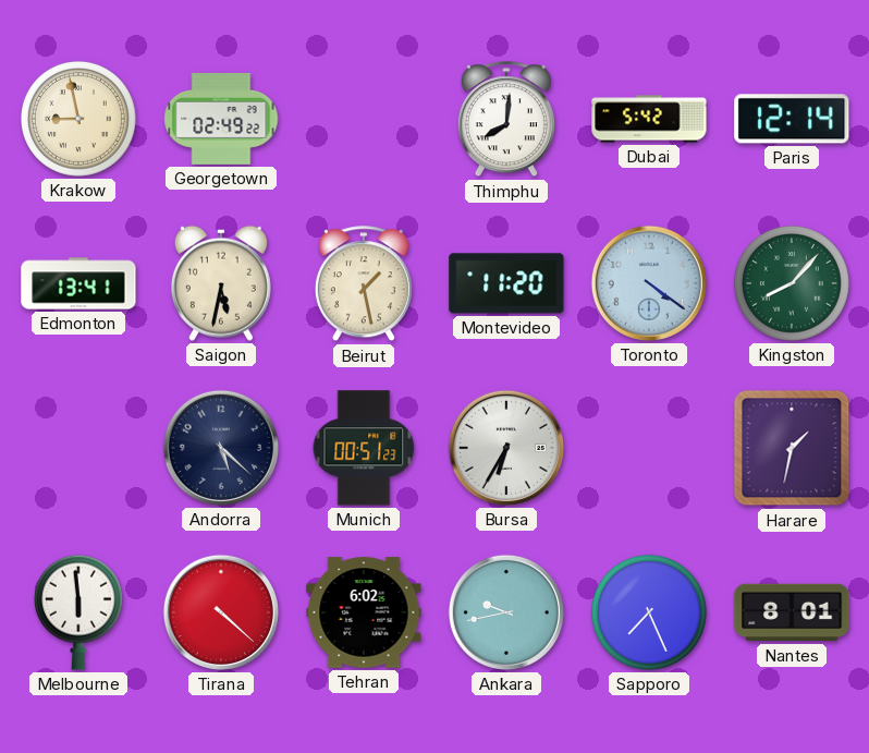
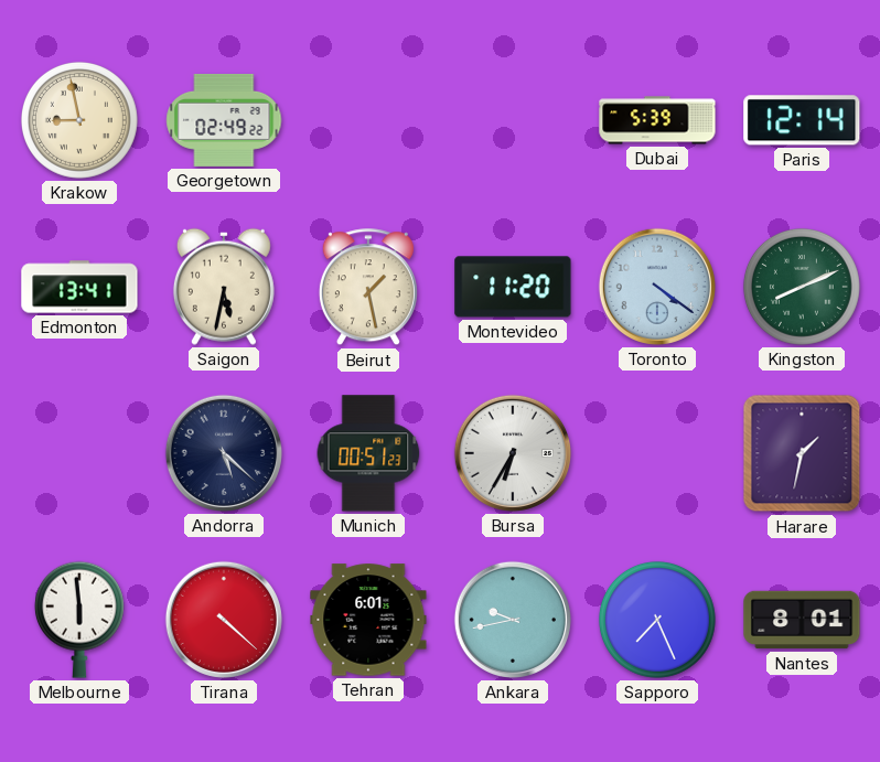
Thimphu: 8:01 -> none
Dubai: 5:42 -> 5:39
Kingston: 8:07 -> 8:11
Tehran: 6:02 -> 6:01
